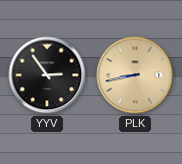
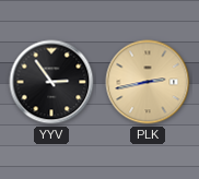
PLK: 8:43 -> 2:43
